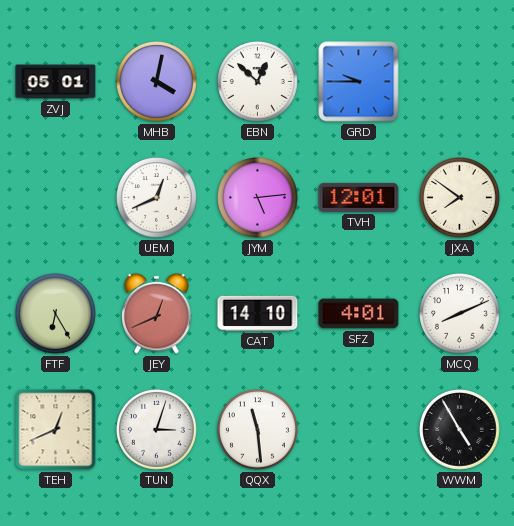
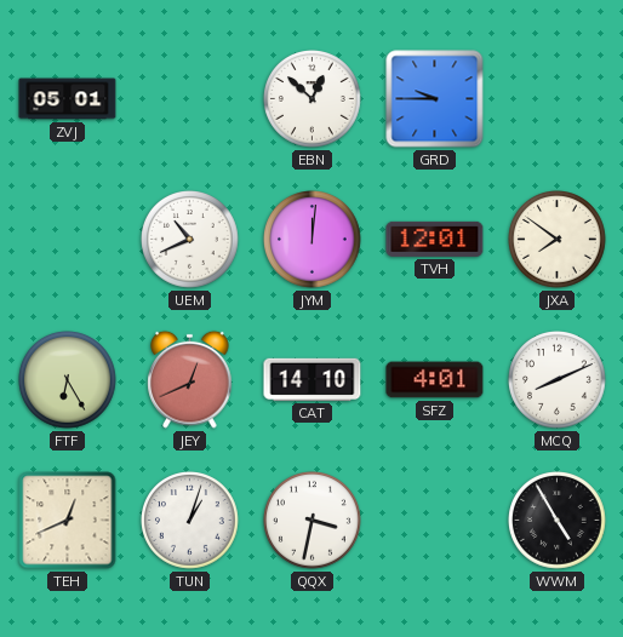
MHB: 4:02 -> none
UEM: 12:41 -> 10:41
JYM: 5:14 -> 12:01
TUN: 3:03 -> 1:03
QQX: 11:29 -> 3:32
